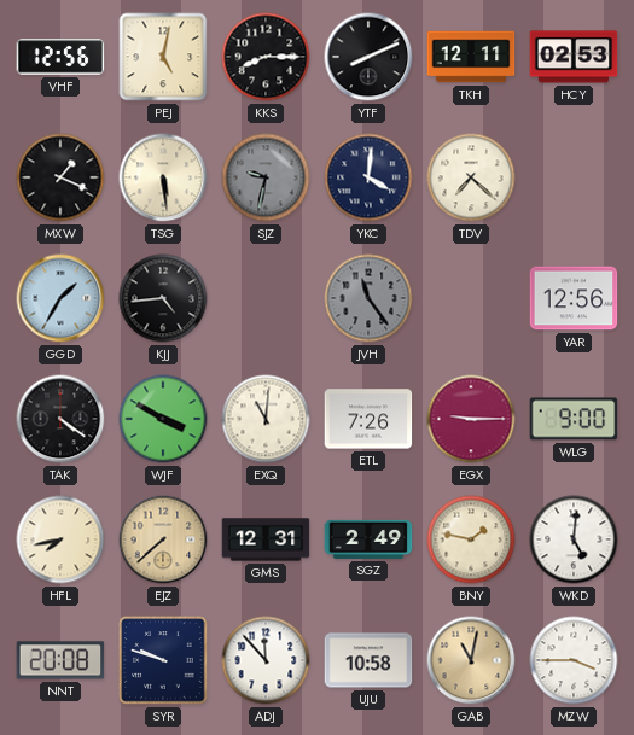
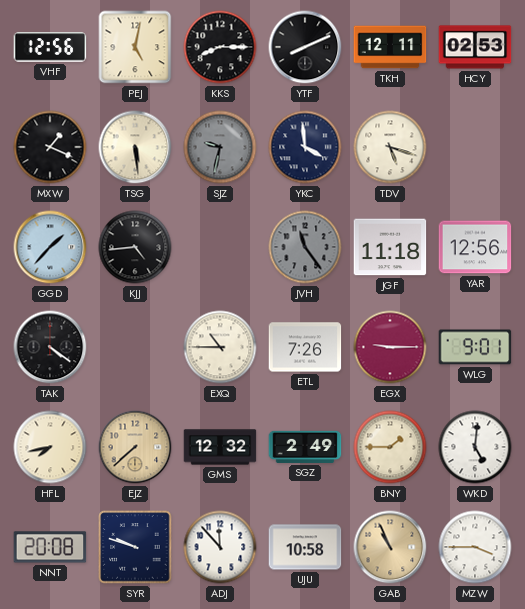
YKC: 4:01 -> 3:59
TDV: 7:22 -> 5:18
GGD: 1:35 -> 1:37
JGF: none -> 11:18
WJF: 3:50 -> none
EXQ: 11:01 -> 10:45
WLG: 9:00 -> 9:01
GMS: 12:31 -> 12:32
BNY: 1:47 -> 1:45
GAB: 11:02 -> 10:56
